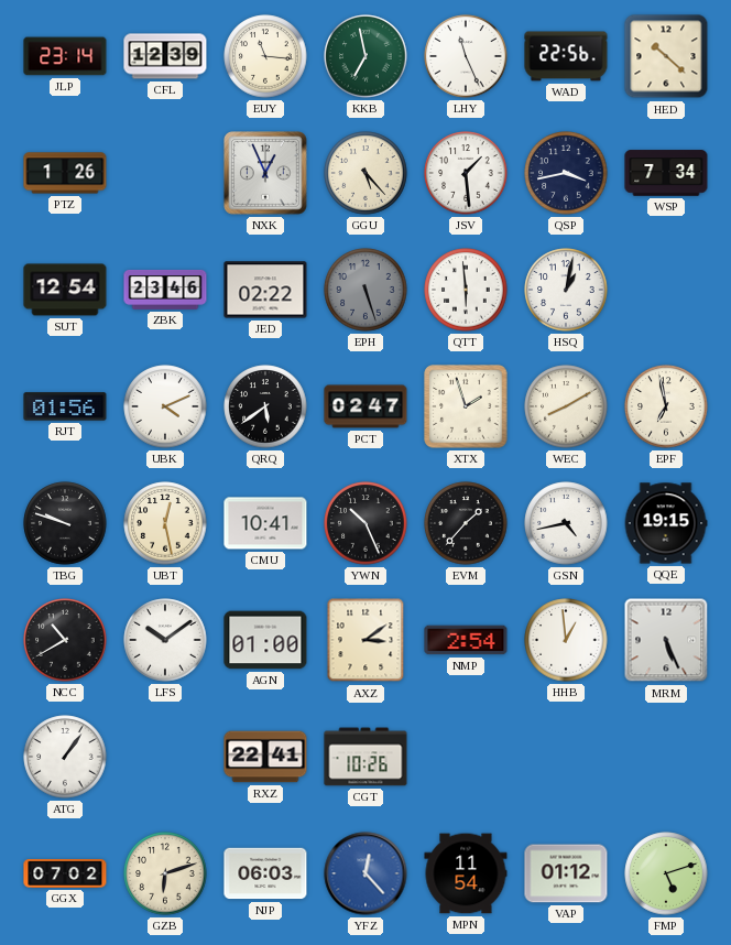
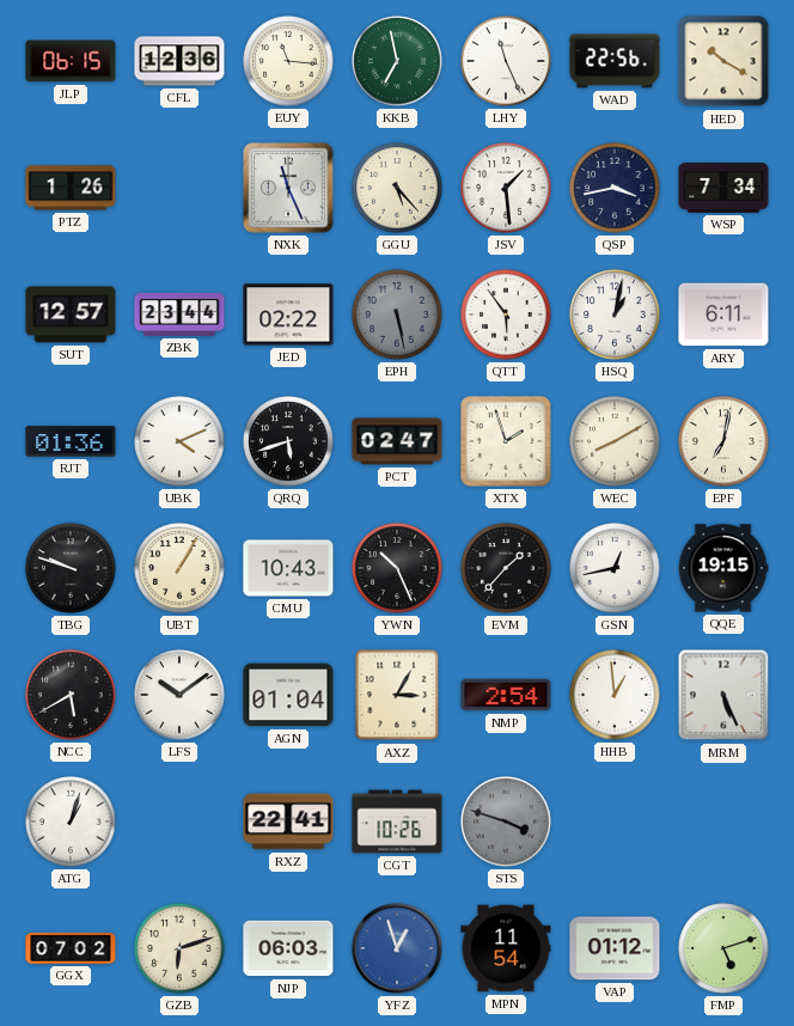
JLP: 23:14 -> 06:15
CFL: 12:39 -> 12:36
HED: 10:22 -> 10:20
NXK: 12:56 -> 11:26
SUT: 12:54 -> 12:57
ZBK: 23:46 -> 23:44
EPH: 5:27 -> 5:28
QTT: 5:59 -> 5:54
ARY: none -> 6:11
RJT: 01:56 -> 01:36
QRQ: 5:39 -> 5:42
EPF: 6:58 -> 7:02
UBT: 12:28 -> 1:05
CMU: 10:41 -> 10:43
GSN: 4:43 -> 12:43
NCC: 10:40 -> 5:40
AGN: 01:00 -> 01:04
AXZ: 3:09 -> 3:05
ATG: 1:06 -> 1:03
STS: none -> 3:48
YFZ: 12:23 -> 12:57
